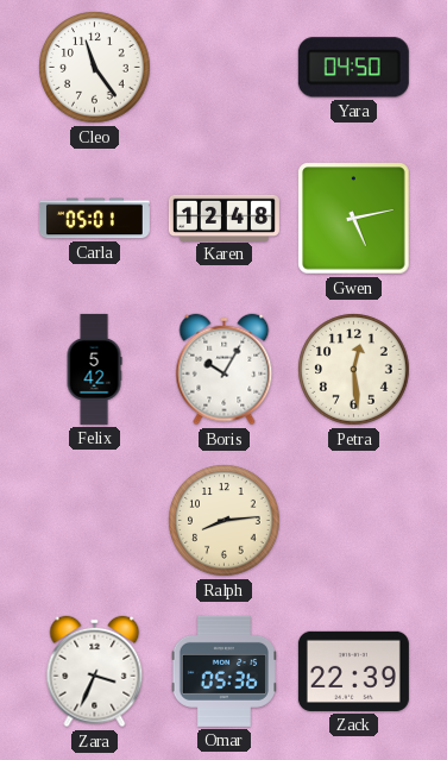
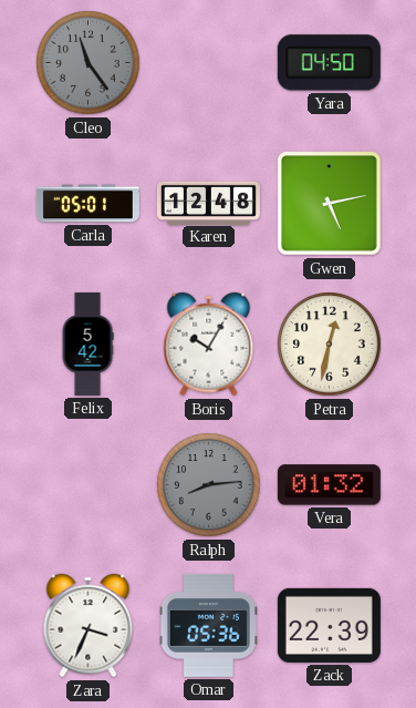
Cleo dial: white -> grey
Petra: 12:29 -> 12:32
Ralph dial: cream -> grey
Vera: none -> 01:32
